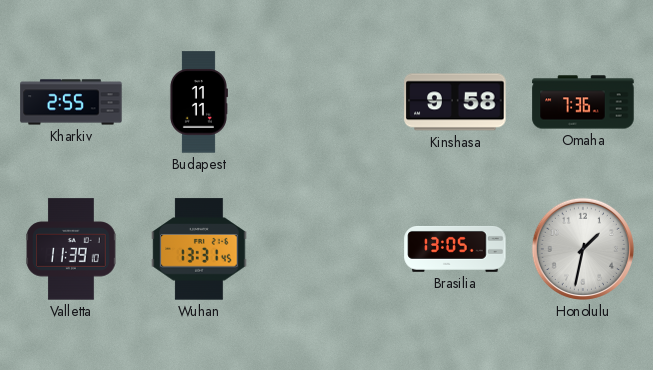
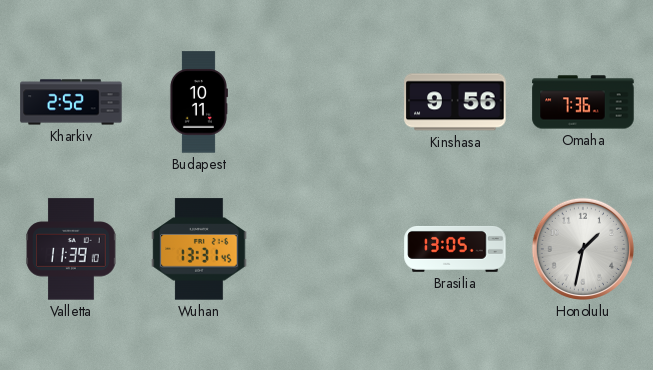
Kharkiv: 2:55 -> 2:52
Budapest: 11:11 -> 10:11
Kinshasa: 9:58 -> 9:56
